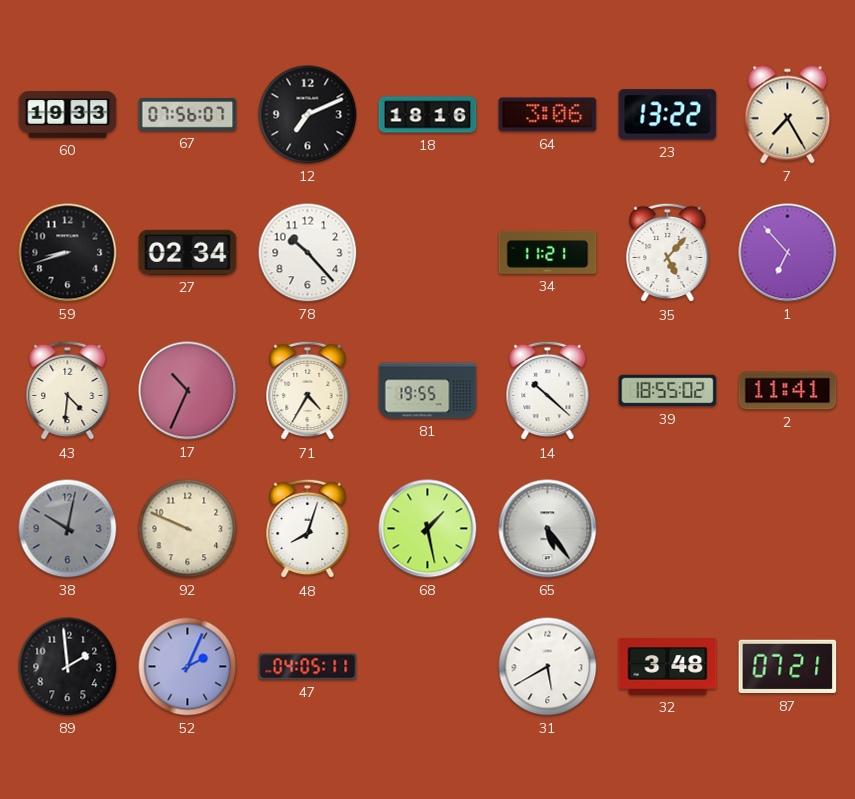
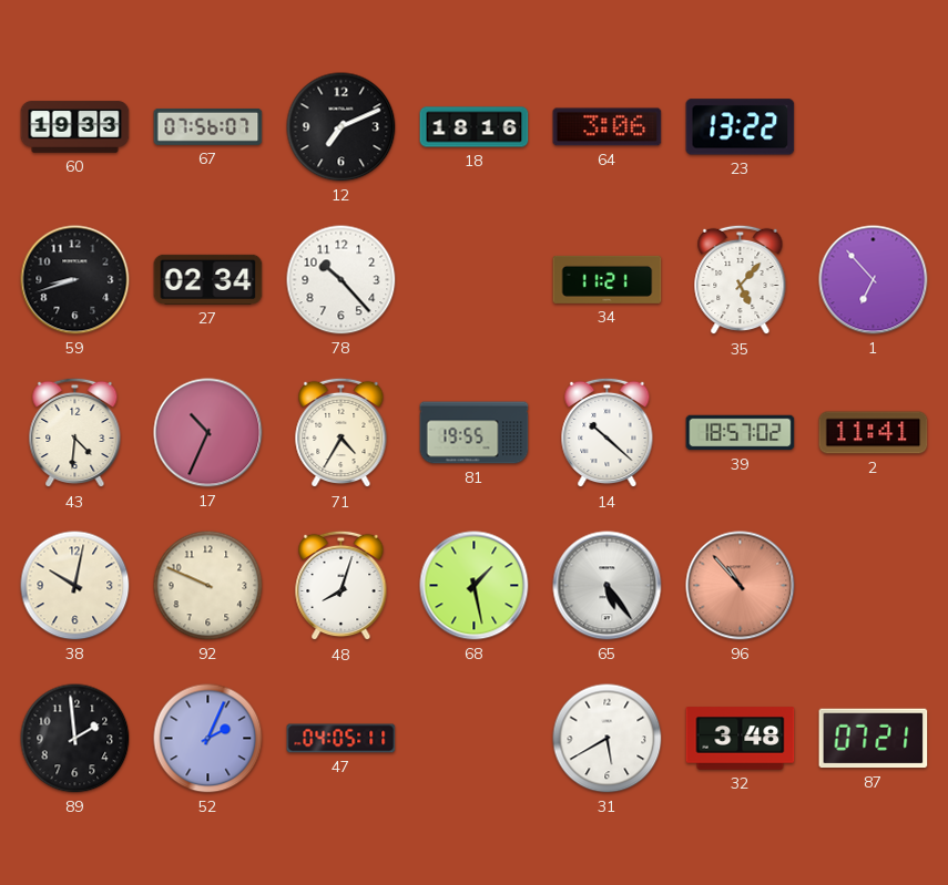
7: 7:25 -> none
39: 18:55 -> 18:57
38 dial: grey -> cream
96: none -> 10:53
